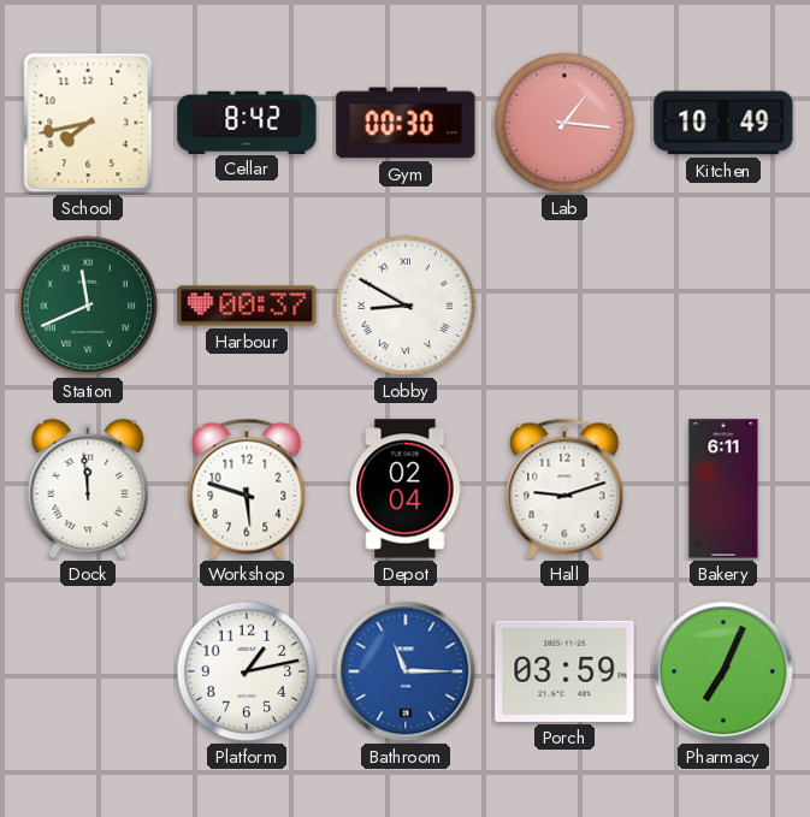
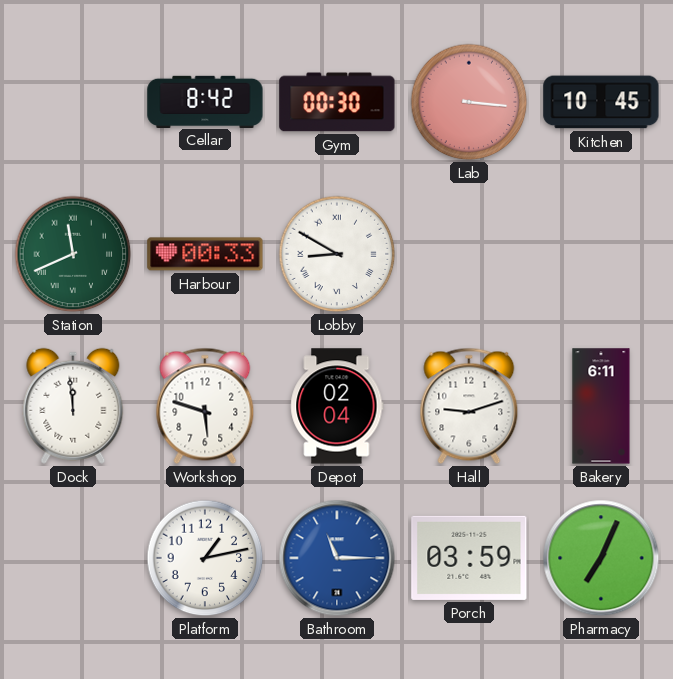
School: 7:43 -> none
Lab: 1:16 -> 3:16
Kitchen: 10:49 -> 10:45
Harbour: 00:37 -> 00:33
